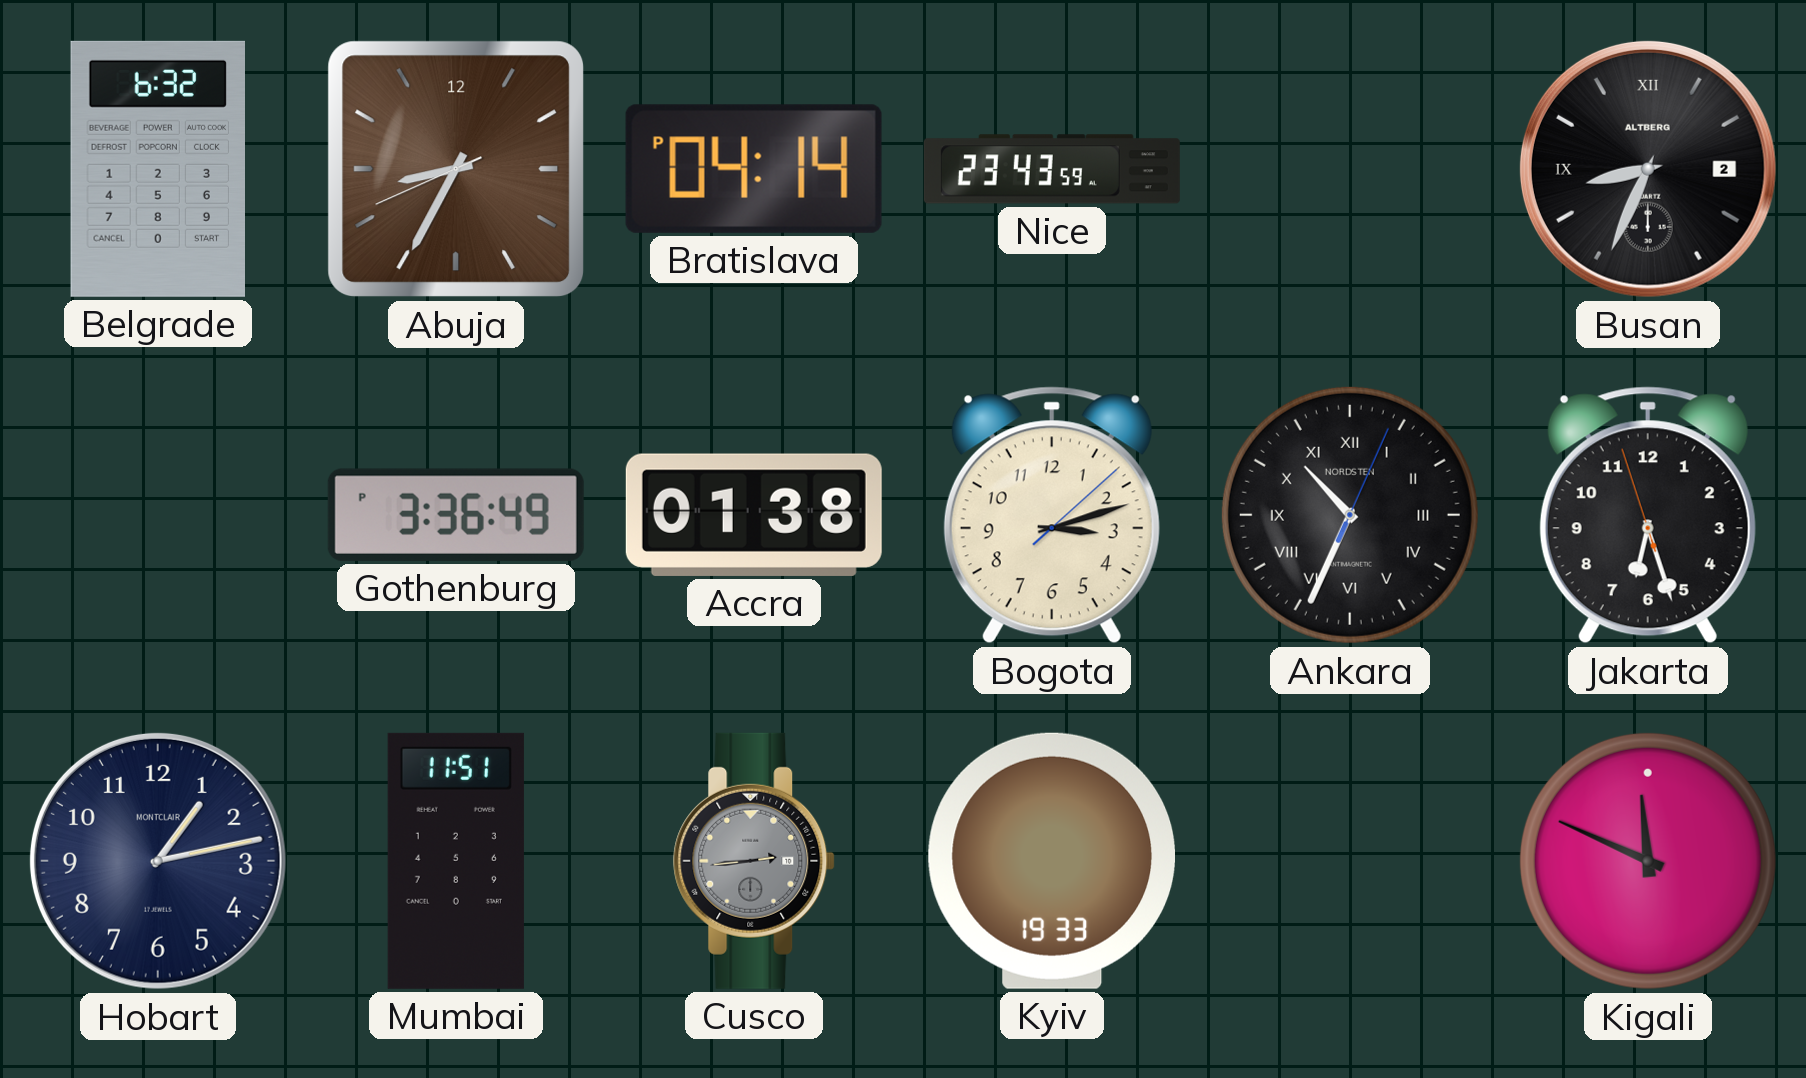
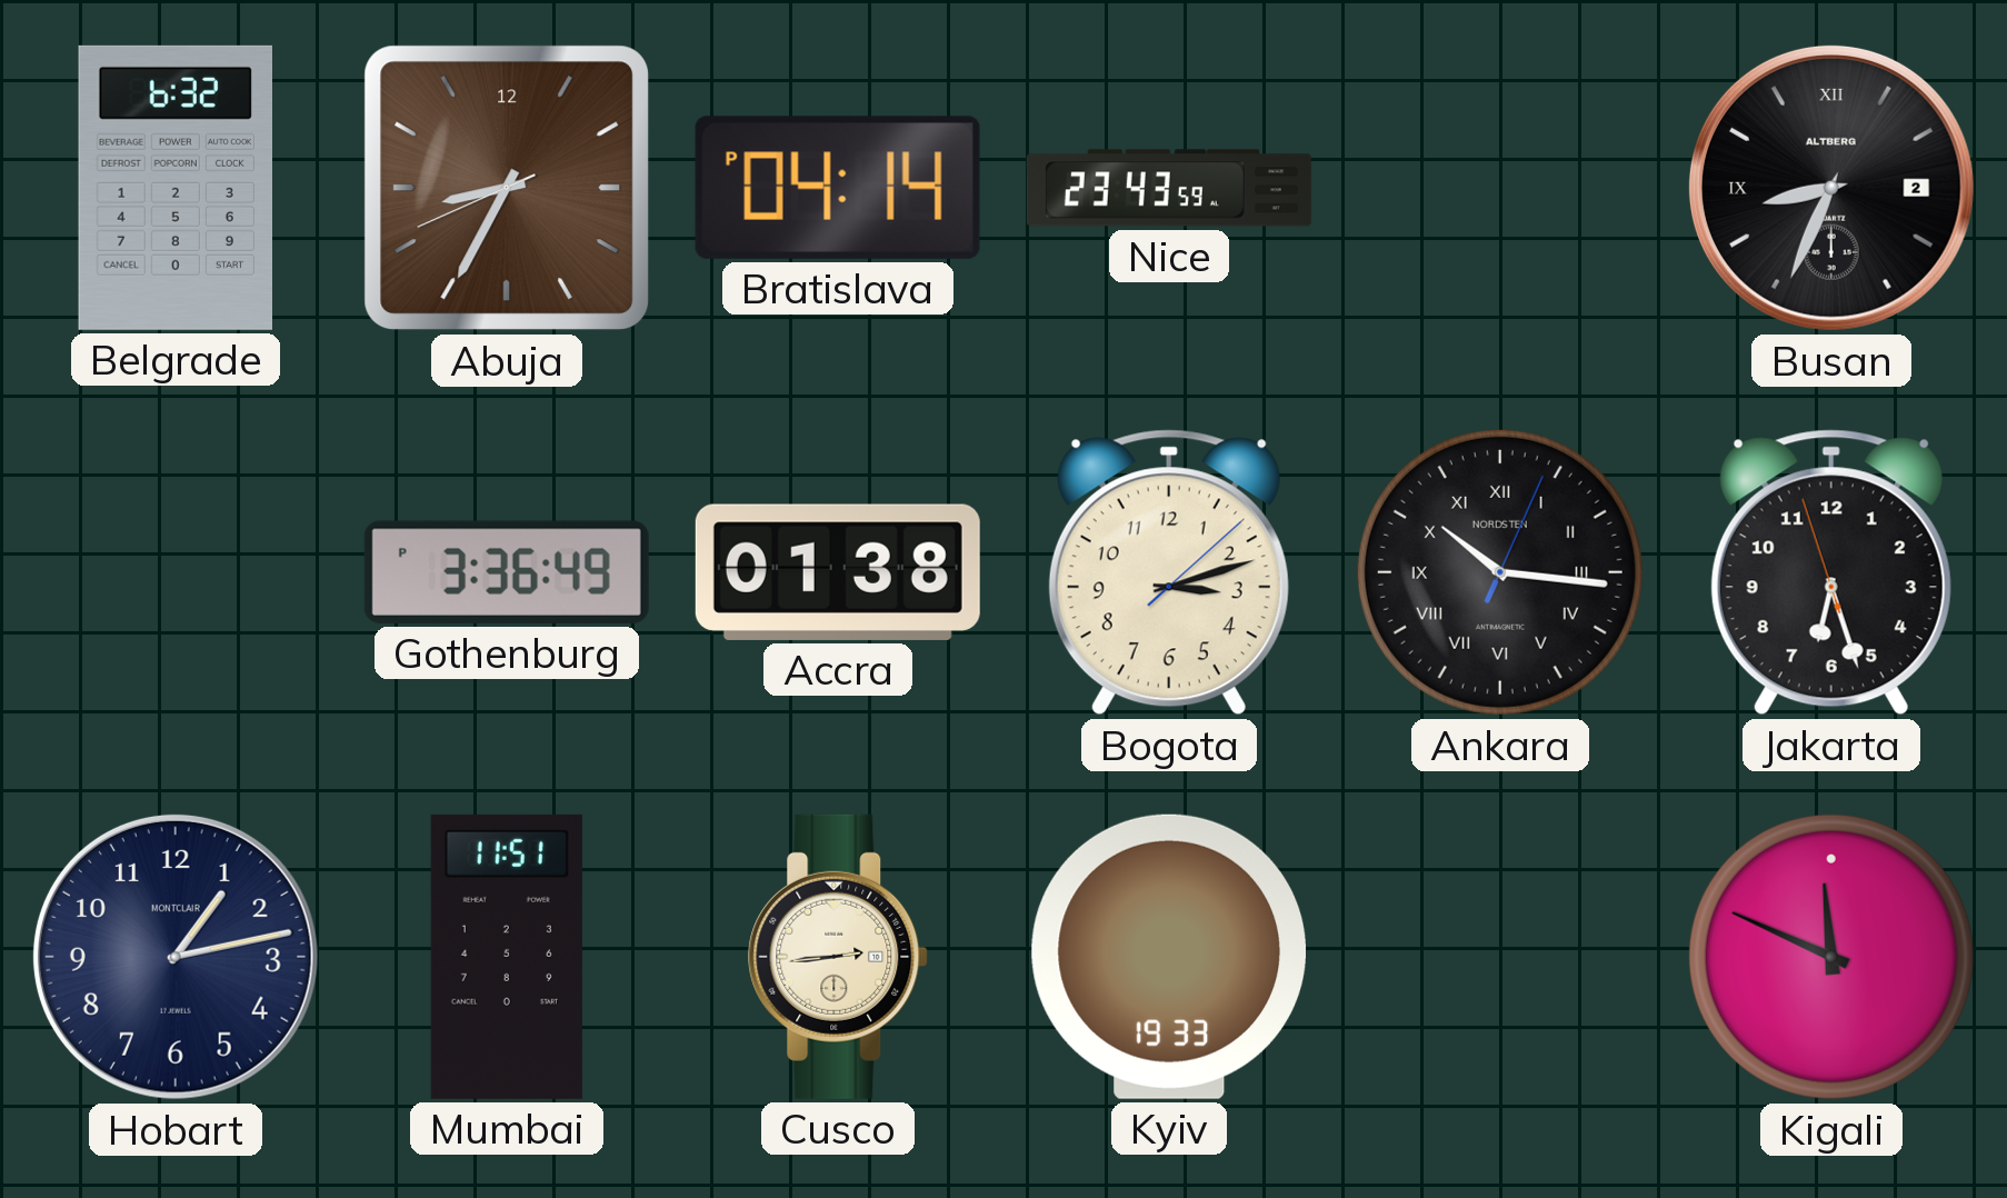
Ankara: 10:34 -> 10:16
Cusco dial: grey -> cream
